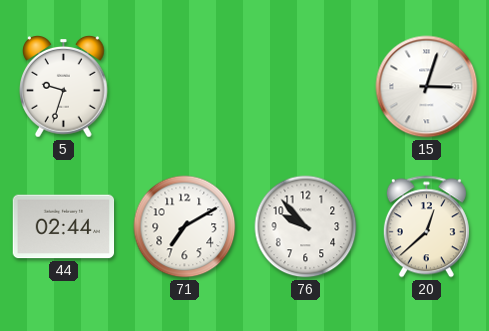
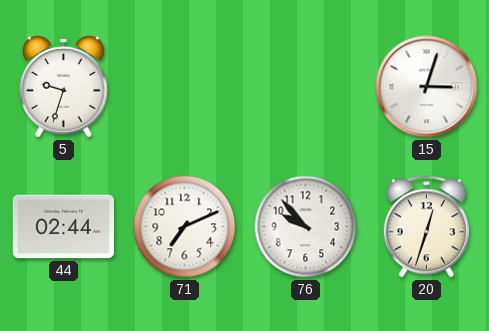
71: 7:10 -> 7:11
20: 12:38 -> 12:33
